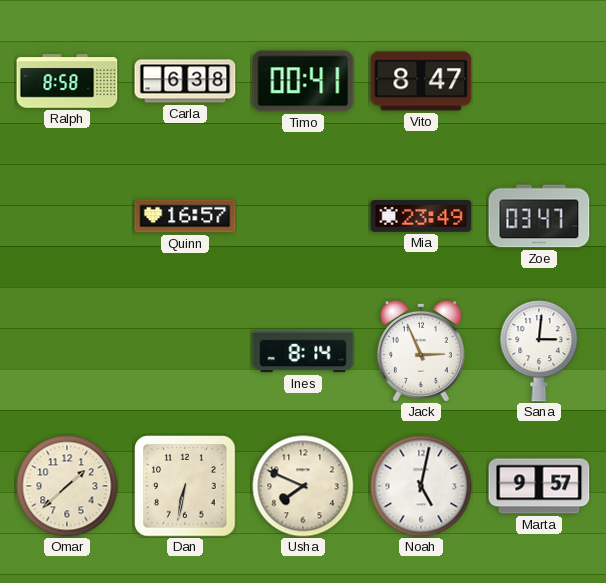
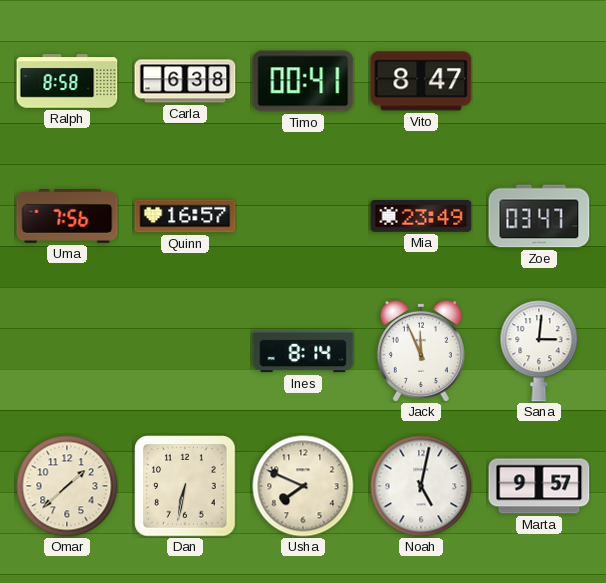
Uma: none -> 7:56
Jack: 2:56 -> 11:56
